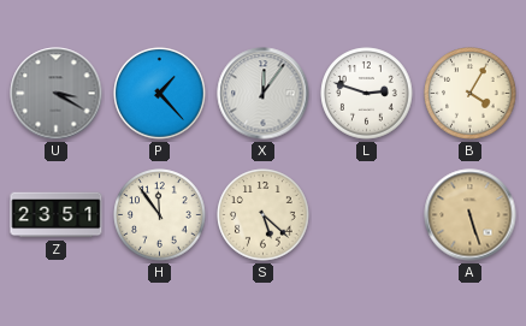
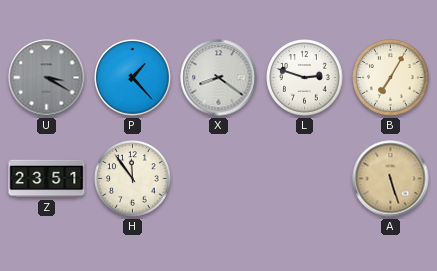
X: 12:06 -> 8:21
B: 4:05 -> 7:05
S: 5:22 -> none
